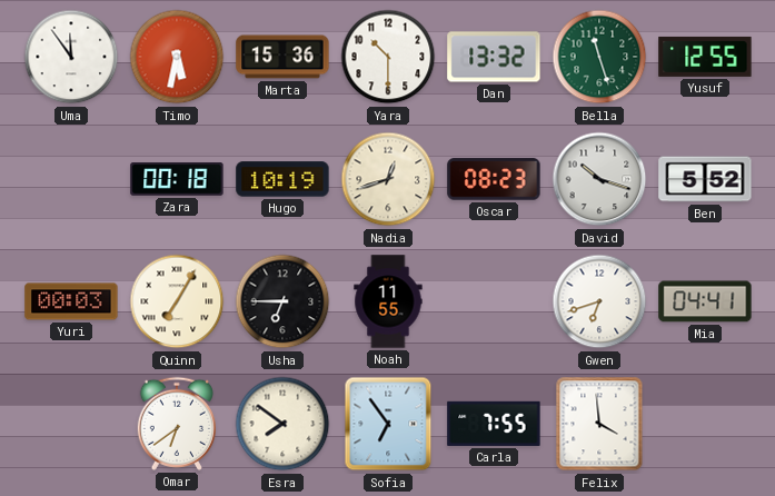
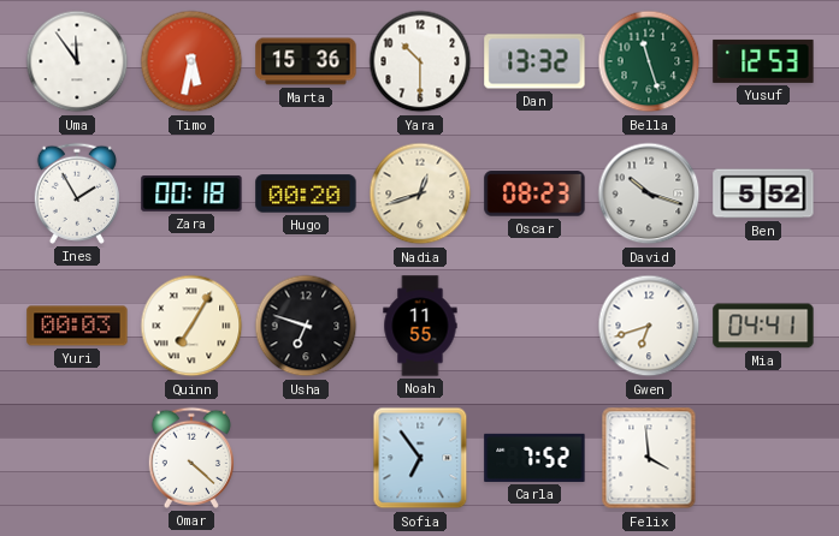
Yusuf: 12:55 -> 12:53
Ines: none -> 1:55
Hugo: 10:19 -> 00:20
Usha: 6:45 -> 6:48
Omar: 6:39 -> 4:22
Esra: 7:51 -> none
Carla: 7:55 -> 7:52
